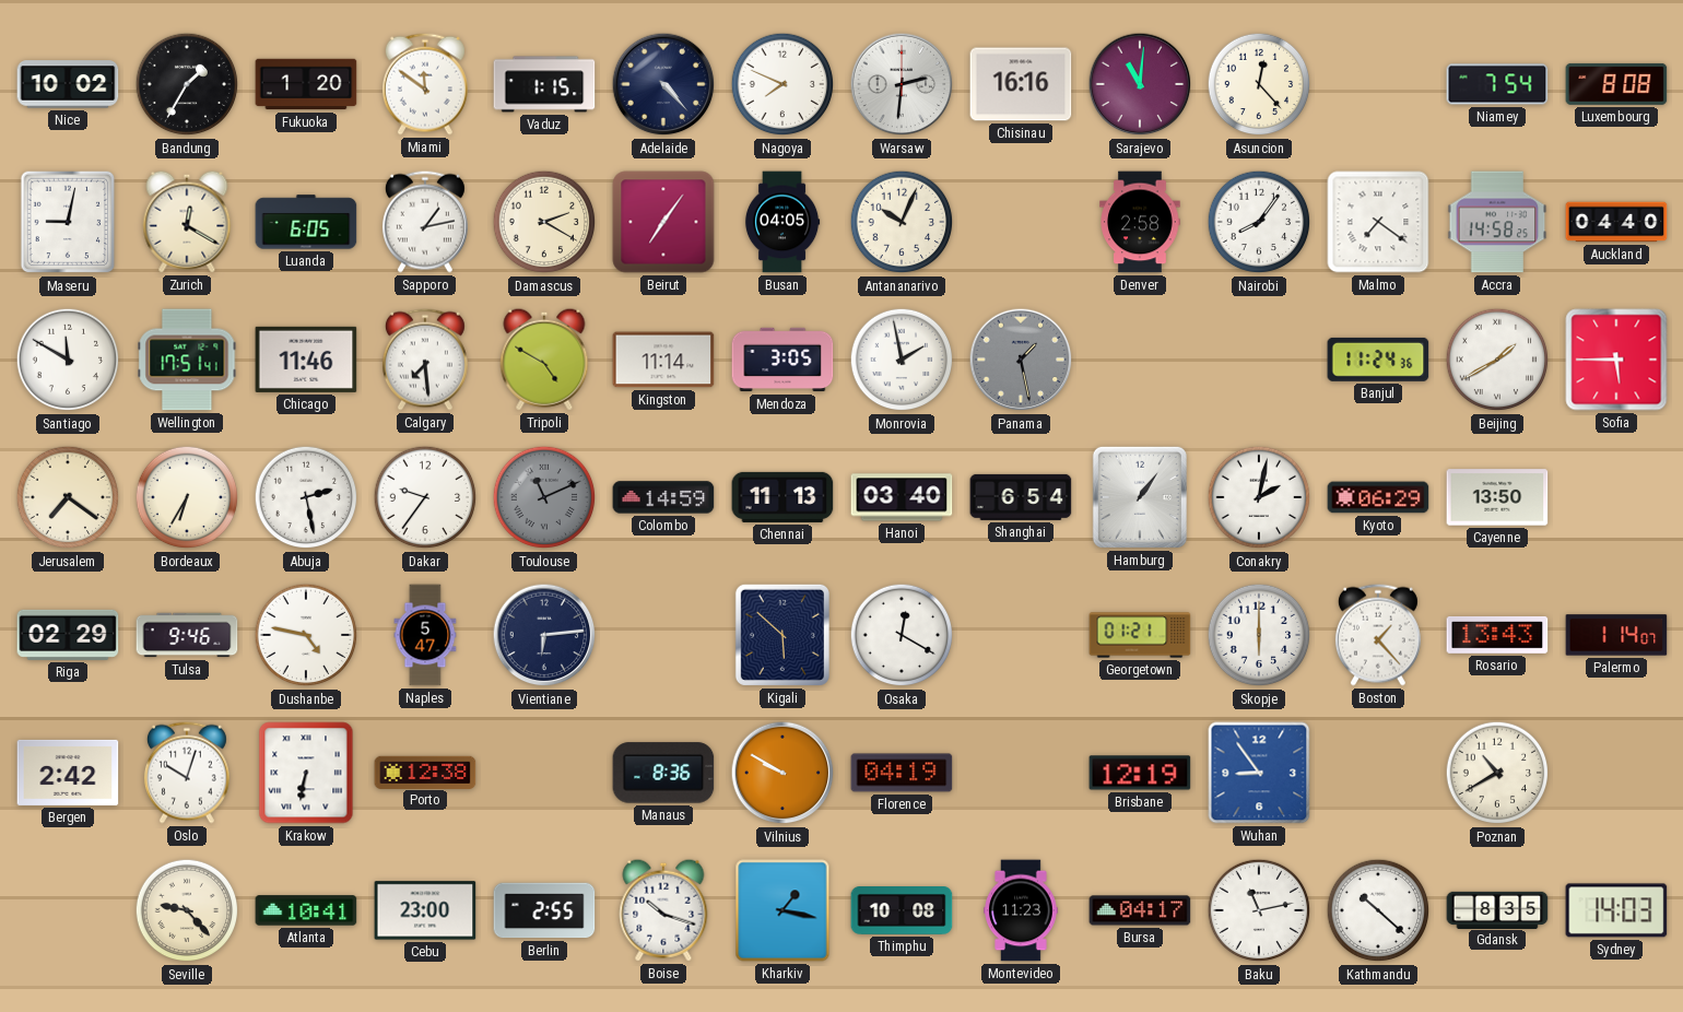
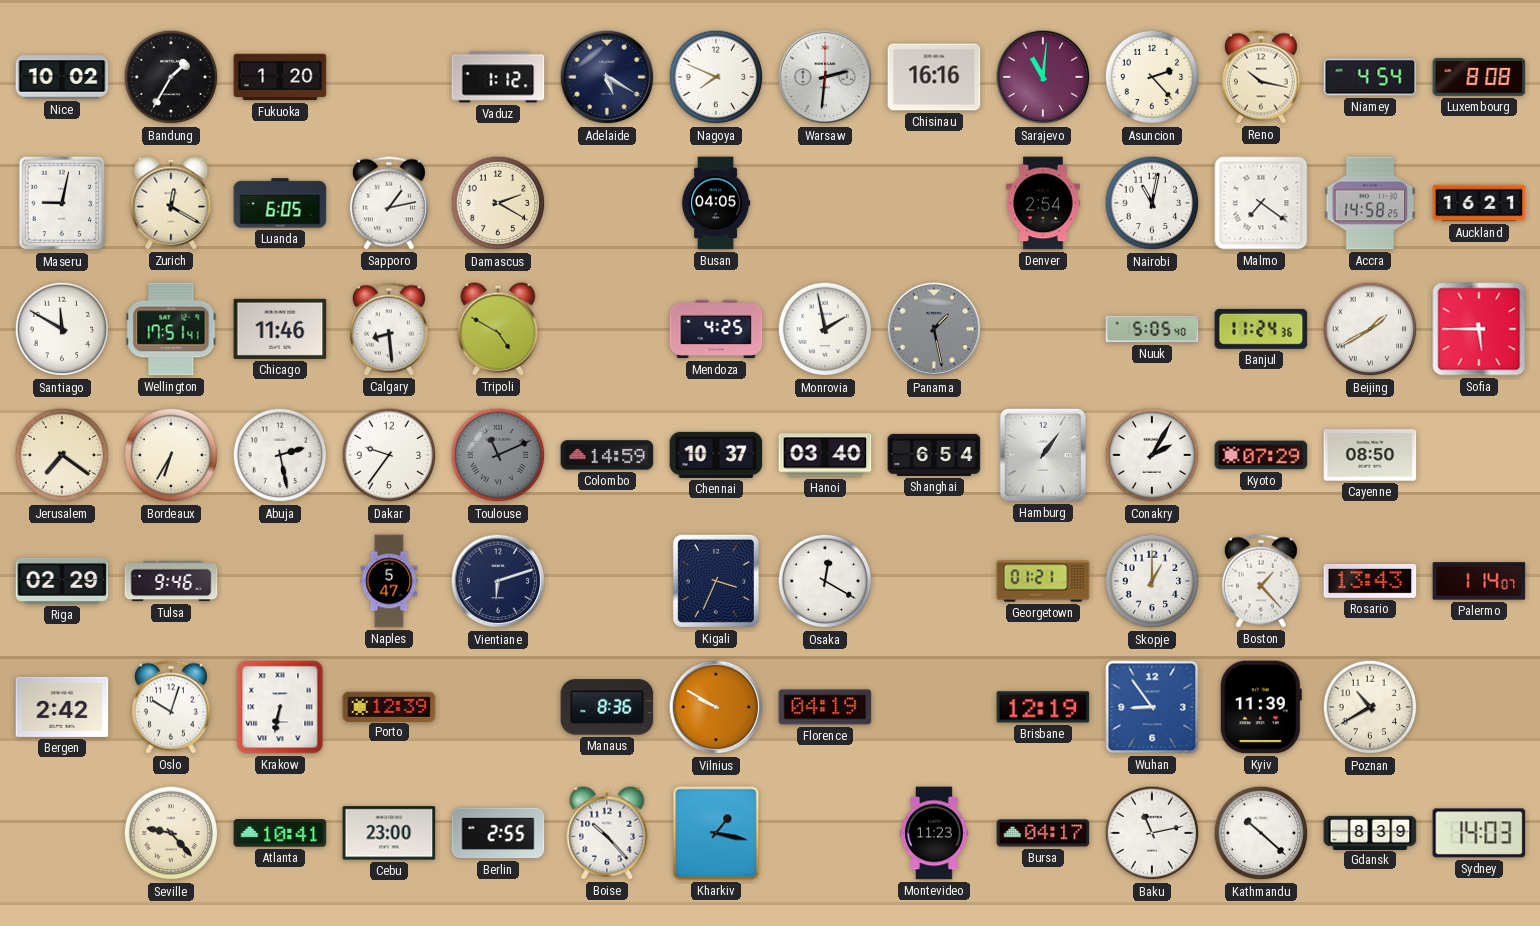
Miami: 11:51 -> none
Vaduz: 1:15 -> 1:12
Adelaide: 4:23 -> 5:20
Asuncion: 12:23 -> 2:23
Reno: none -> 10:17
Niamey: 7:54 -> 4:54
Beirut: 7:06 -> none
Antananarivo: 10:04 -> none
Denver: 2:58 -> 2:54
Nairobi: 8:06 -> 11:02
Auckland: 04:40 -> 16:21
Calgary: 7:29 -> 8:29
Kingston: 11:14 -> none
Mendoza: 3:05 -> 4:25
Nuuk: none -> 5:05
Chennai: 11:13 -> 10:37
Conakry: 2:02 -> 2:05
Kyoto: 06:29 -> 07:29
Cayenne: 13:50 -> 08:50
Dushanbe: 4:47 -> none
Vientiane: 6:14 -> 6:12
Kigali: 5:52 -> 3:34
Skopje: 6:00 -> 1:00
Porto: 12:38 -> 12:39
Kyiv: none -> 11:39
Boise: 10:18 -> 10:23
Thimphu: 10:08 -> none
Gdansk: 8:35 -> 8:39
